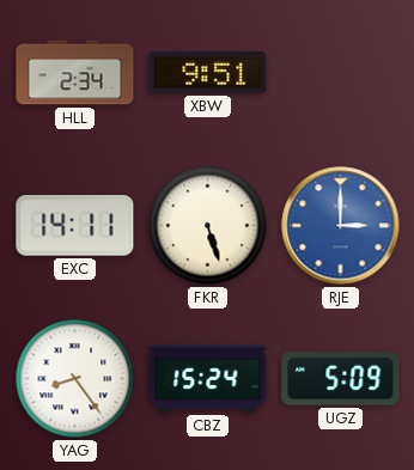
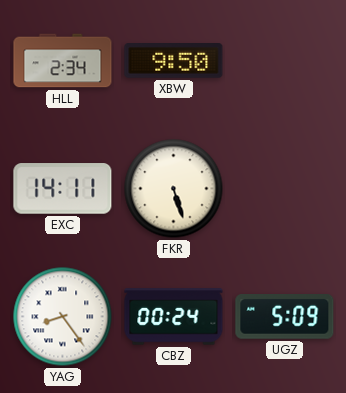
XBW: 9:51 -> 9:50
RJE: 3:00 -> none
CBZ: 15:24 -> 00:24
